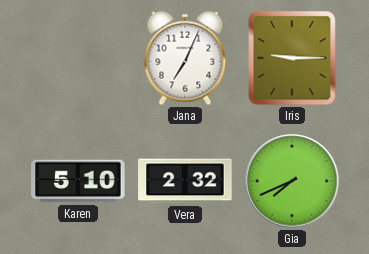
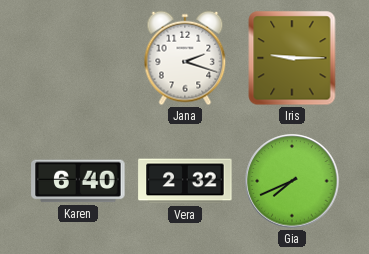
Jana: 7:04 -> 2:18
Karen: 5:10 -> 6:40
